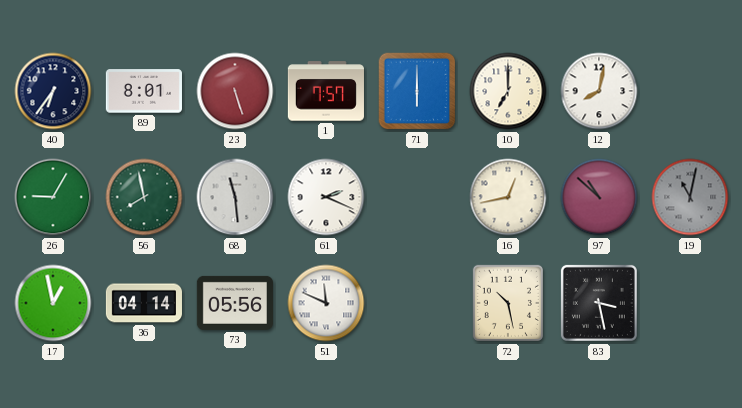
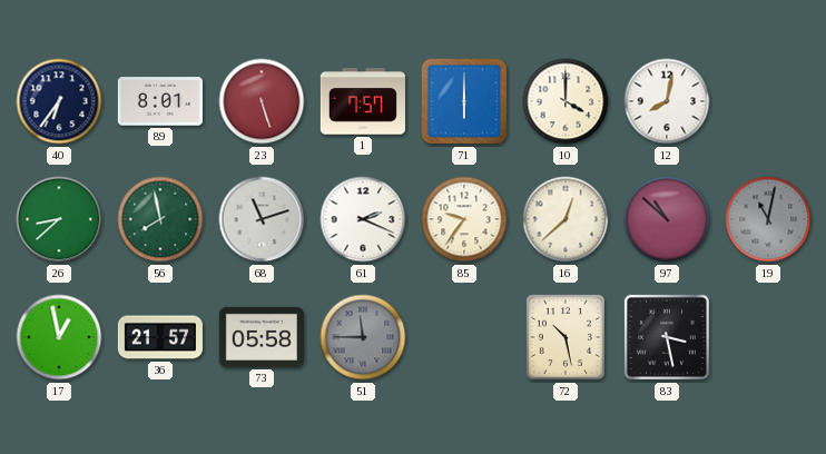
10: 7:00 -> 4:00
26: 9:05 -> 8:38
68: 11:29 -> 11:12
85: none -> 9:36
16: 12:43 -> 12:38
36: 04:14 -> 21:57
73: 05:56 -> 05:58
51: 11:49 -> 11:45
51 dial: white -> grey
